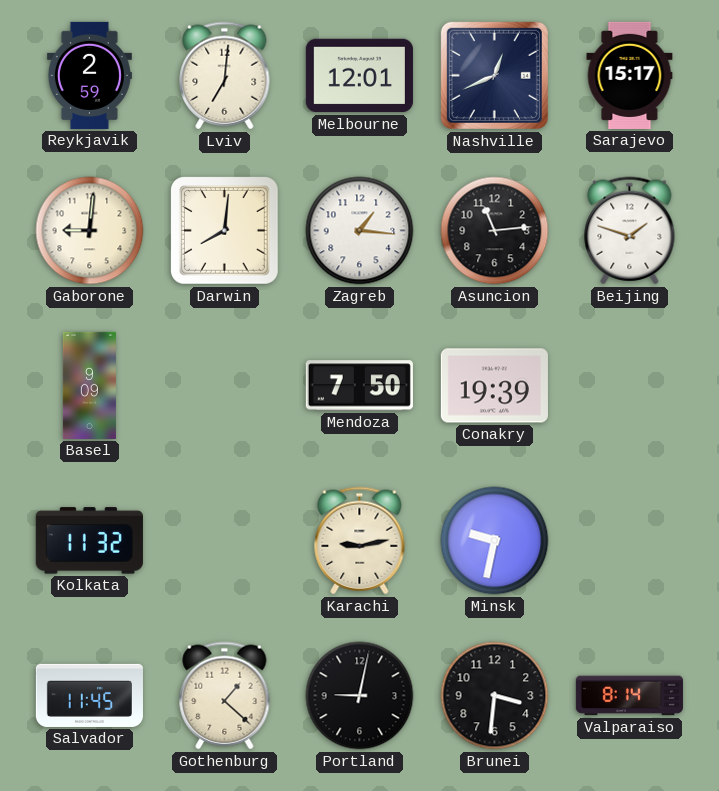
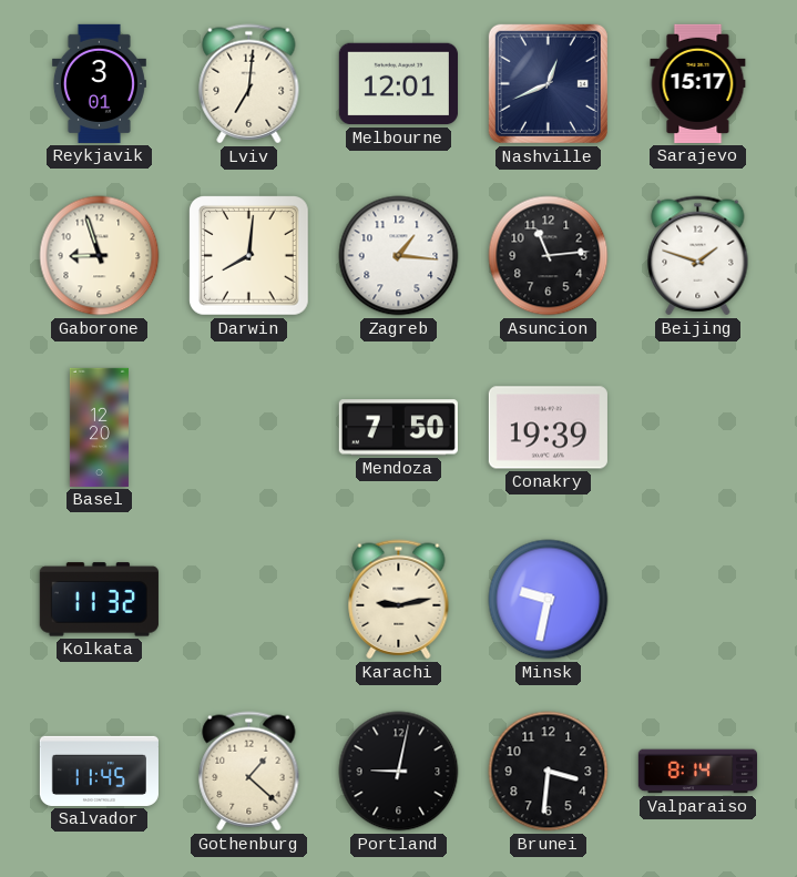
Reykjavik: 2:59 -> 3:01
Gaborone: 9:01 -> 8:57
Basel: 9:09 -> 12:20
